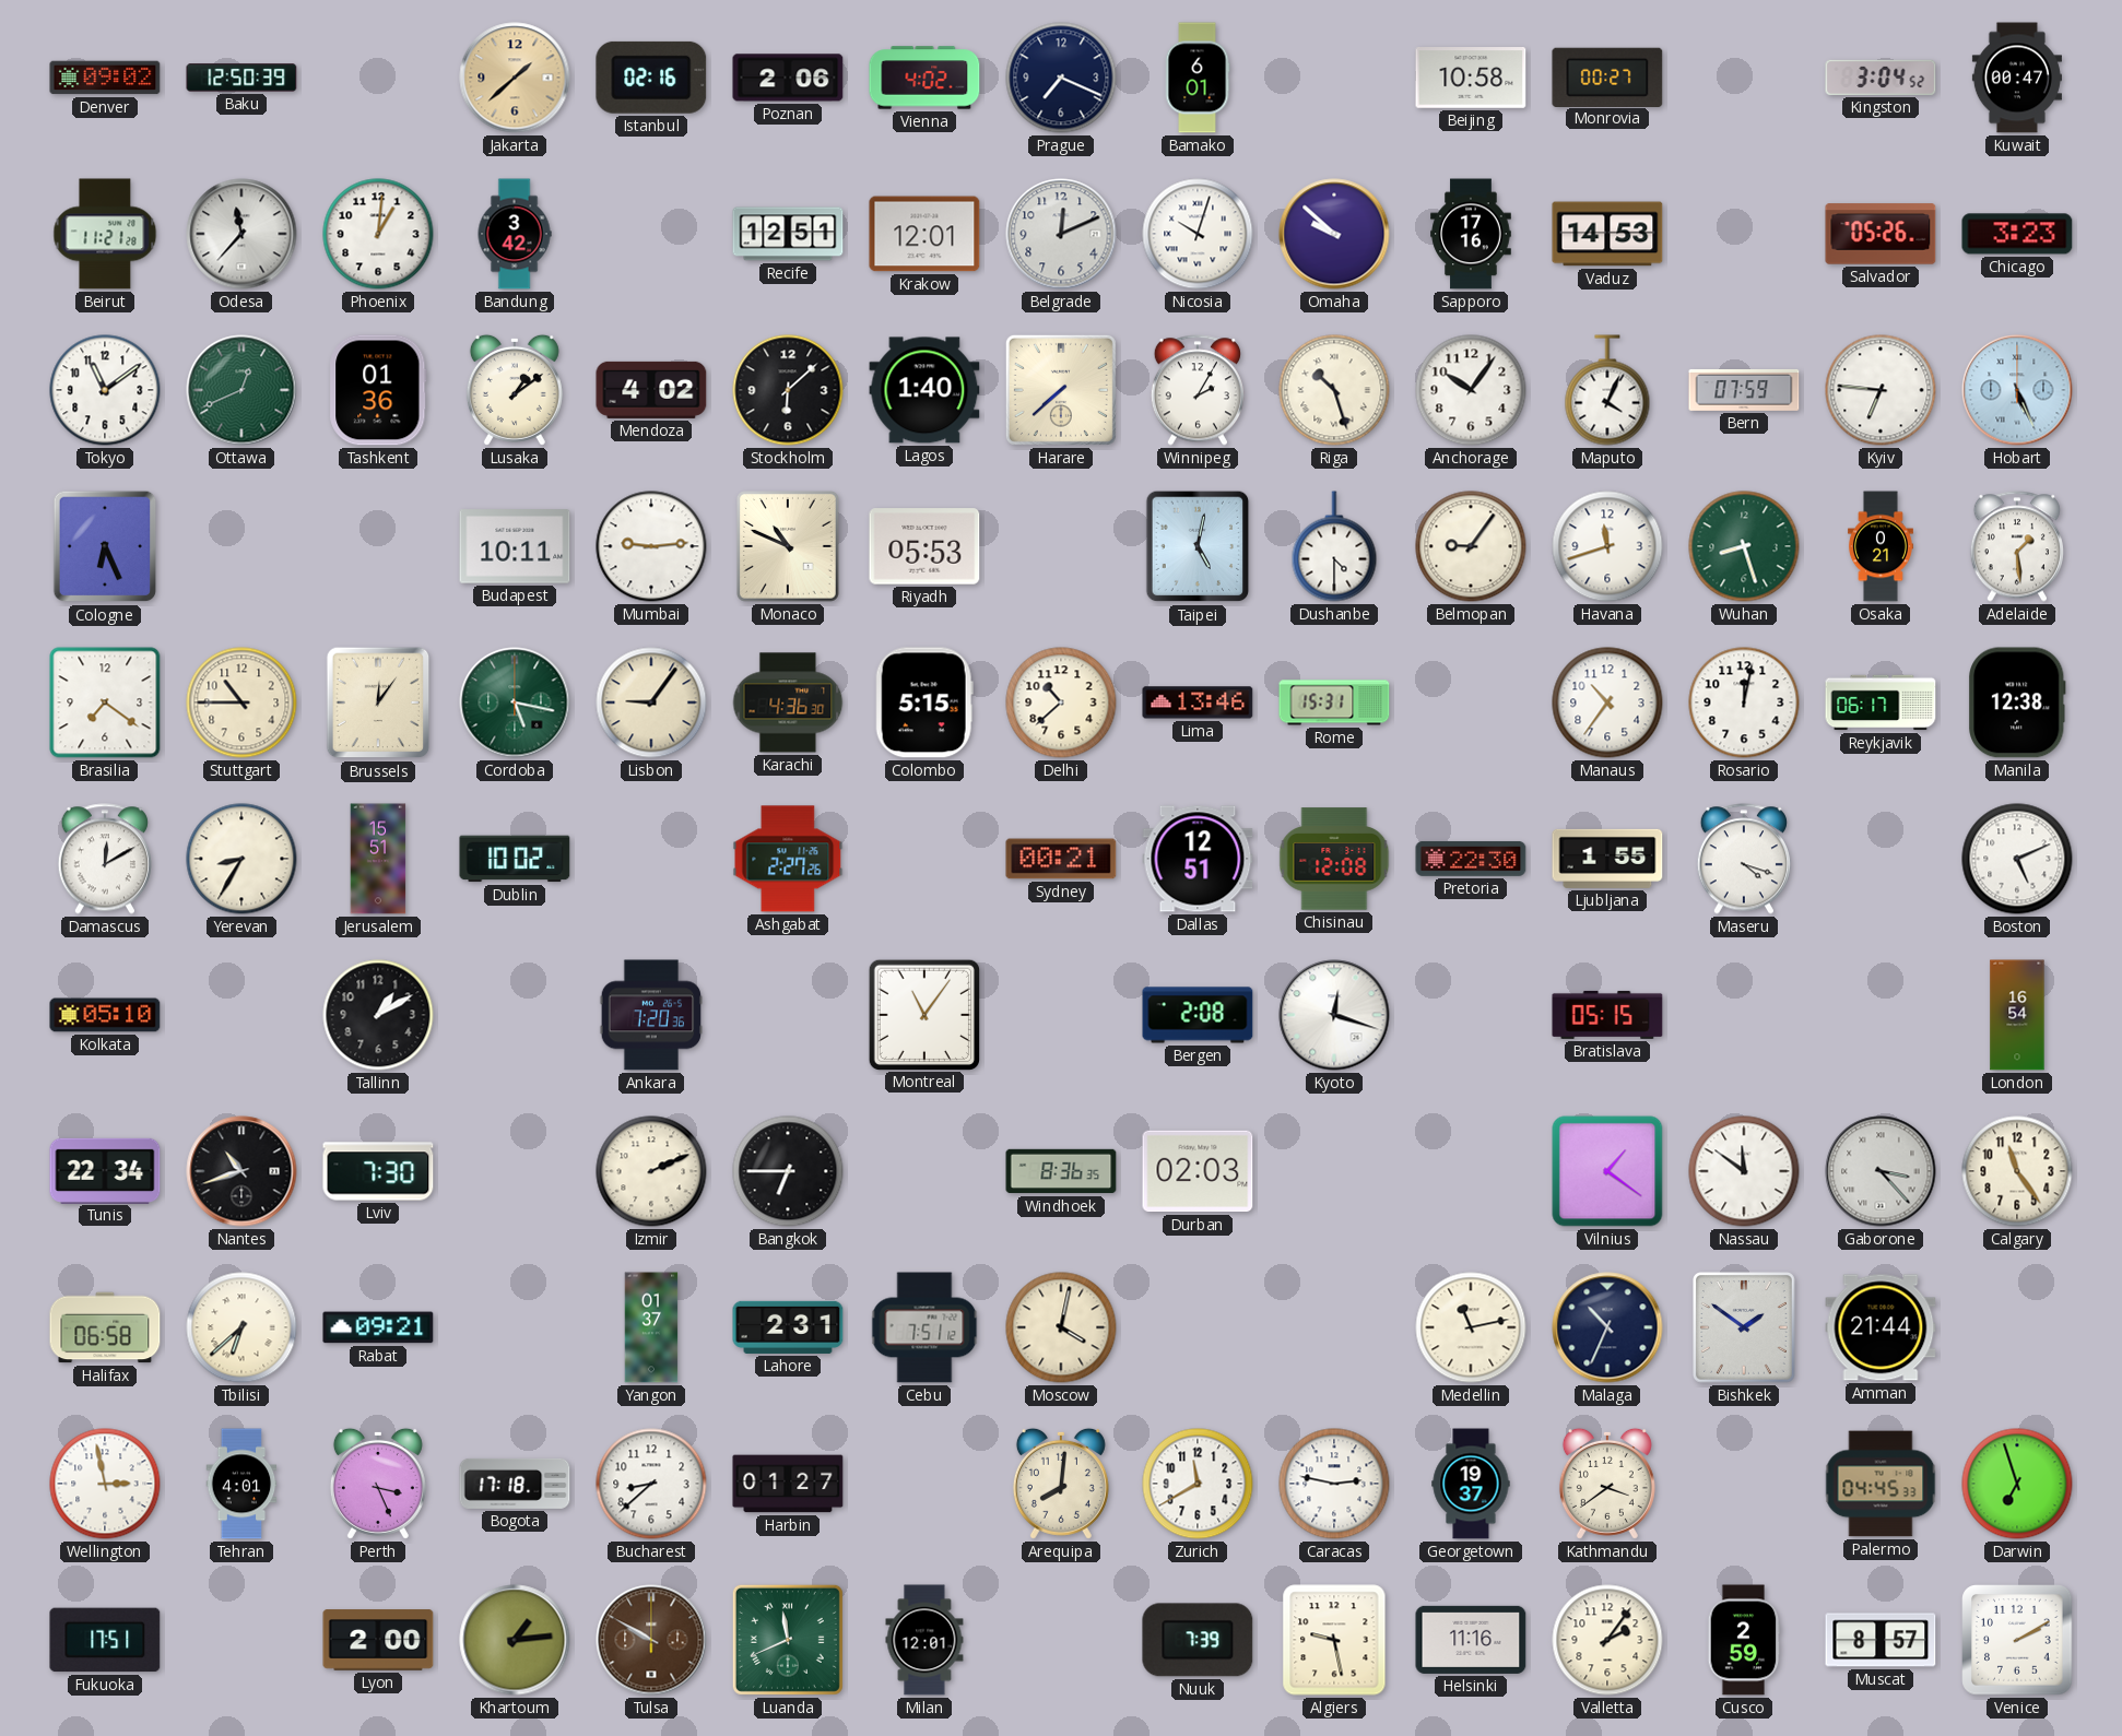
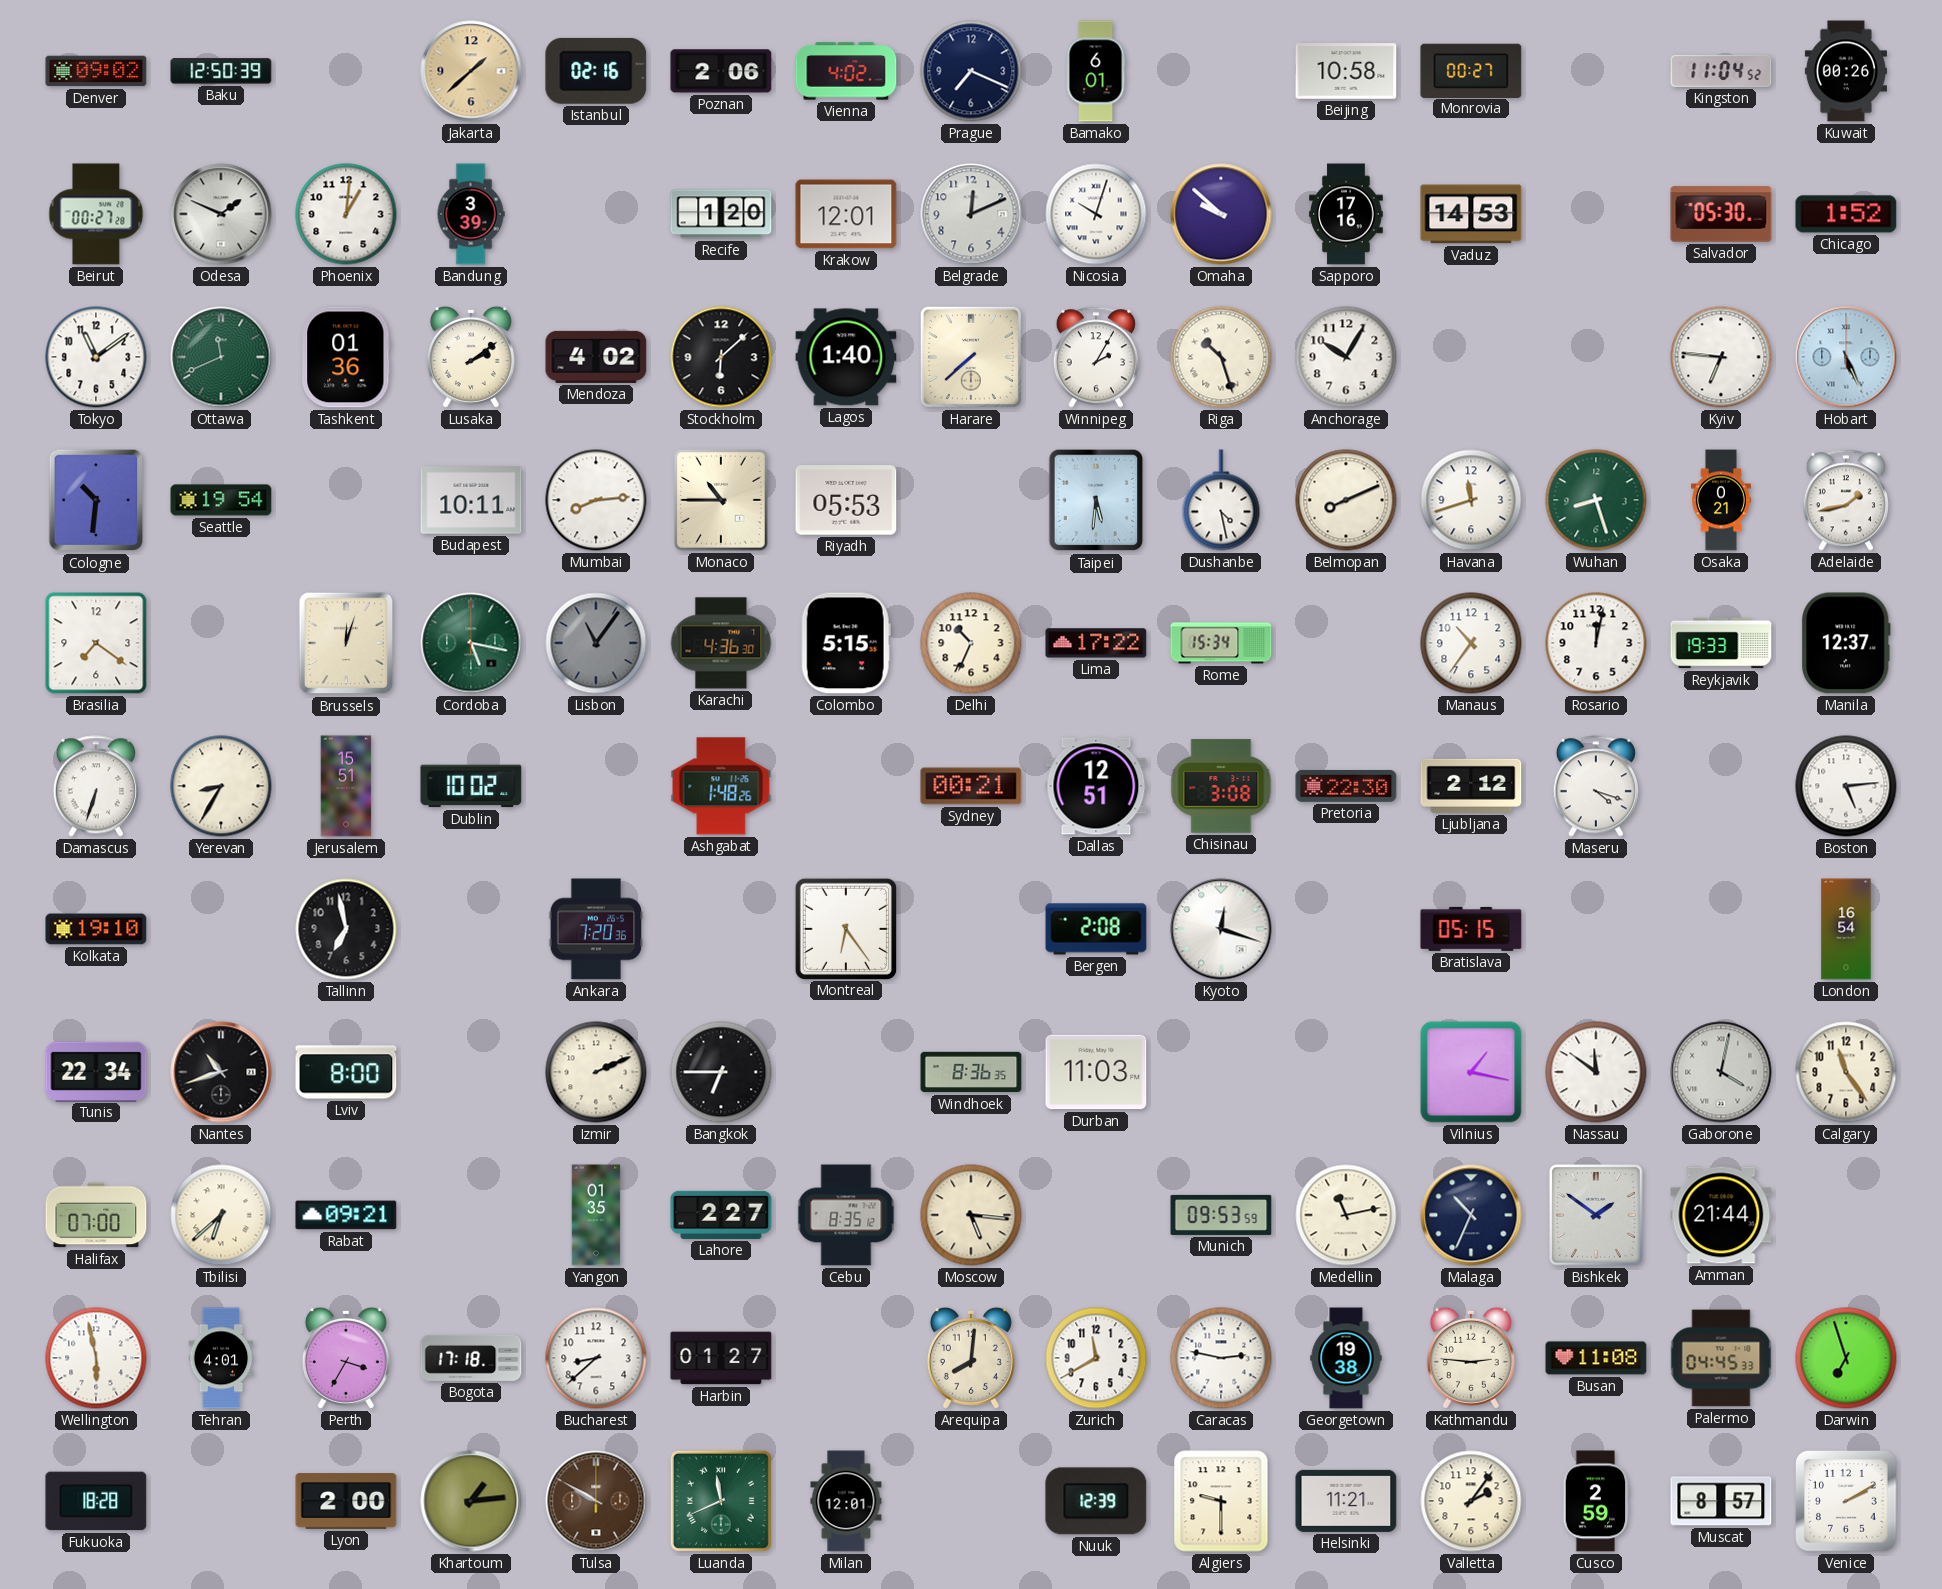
Kingston: 3:04 -> 11:04
Kuwait: 00:47 -> 00:26
Beirut: 11:21 -> 00:27
Odesa: 11:37 -> 1:49
Bandung: 3:42 -> 3:39
Recife: 12:51 -> 1:20
Salvador: 05:26 -> 05:30
Chicago: 3:23 -> 1:52
Ottawa: 12:41 -> 11:41
Lusaka: 1:09 -> 2:09
Anchorage: 10:06 -> 10:05
Maputo: 4:04 -> none
Bern: 07:59 -> none
Cologne: 6:26 -> 10:31
Seattle: none -> 19:54
Mumbai: 9:14 -> 8:14
Monaco: 10:49 -> 10:45
Taipei: 5:02 -> 5:31
Dushanbe: 4:30 -> 4:28
Belmopan: 9:06 -> 8:11
Adelaide: 1:29 -> 1:43
Stuttgart: 10:45 -> none
Brussels: 12:06 -> 12:03
Lisbon: 9:06 -> 11:06
Lisbon dial: cream -> grey
Delhi: 10:38 -> 10:34
Lima: 13:46 -> 17:22
Rome: 15:31 -> 15:34
Reykjavik: 06:17 -> 19:33
Manila: 12:38 -> 12:37
Damascus: 12:10 -> 6:33
Ashgabat: 2:27 -> 1:48
Chisinau: 12:08 -> 3:08
Ljubljana: 1:55 -> 2:12
Boston: 5:11 -> 5:14
Kolkata: 05:10 -> 19:10
Tallinn: 1:10 -> 6:58
Montreal: 11:06 -> 6:24
Lviv: 7:30 -> 8:00
Durban: 02:03 -> 11:03
Vilnius: 1:21 -> 1:17
Gaborone: 3:23 -> 4:02
Halifax: 06:58 -> 07:00
Yangon: 01:37 -> 01:35
Lahore: 2:31 -> 2:27
Cebu: 7:51 -> 8:35
Moscow: 4:02 -> 5:16
Munich: none -> 09:53
Wellington: 2:58 -> 5:58
Perth: 3:26 -> 3:35
Georgetown: 19:37 -> 19:38
Kathmandu: 3:39 -> 2:46
Busan: none -> 11:08
Fukuoka: 17:51 -> 18:28
Nuuk: 7:39 -> 12:39
Algiers: 9:28 -> 9:30
Helsinki: 11:16 -> 11:21
